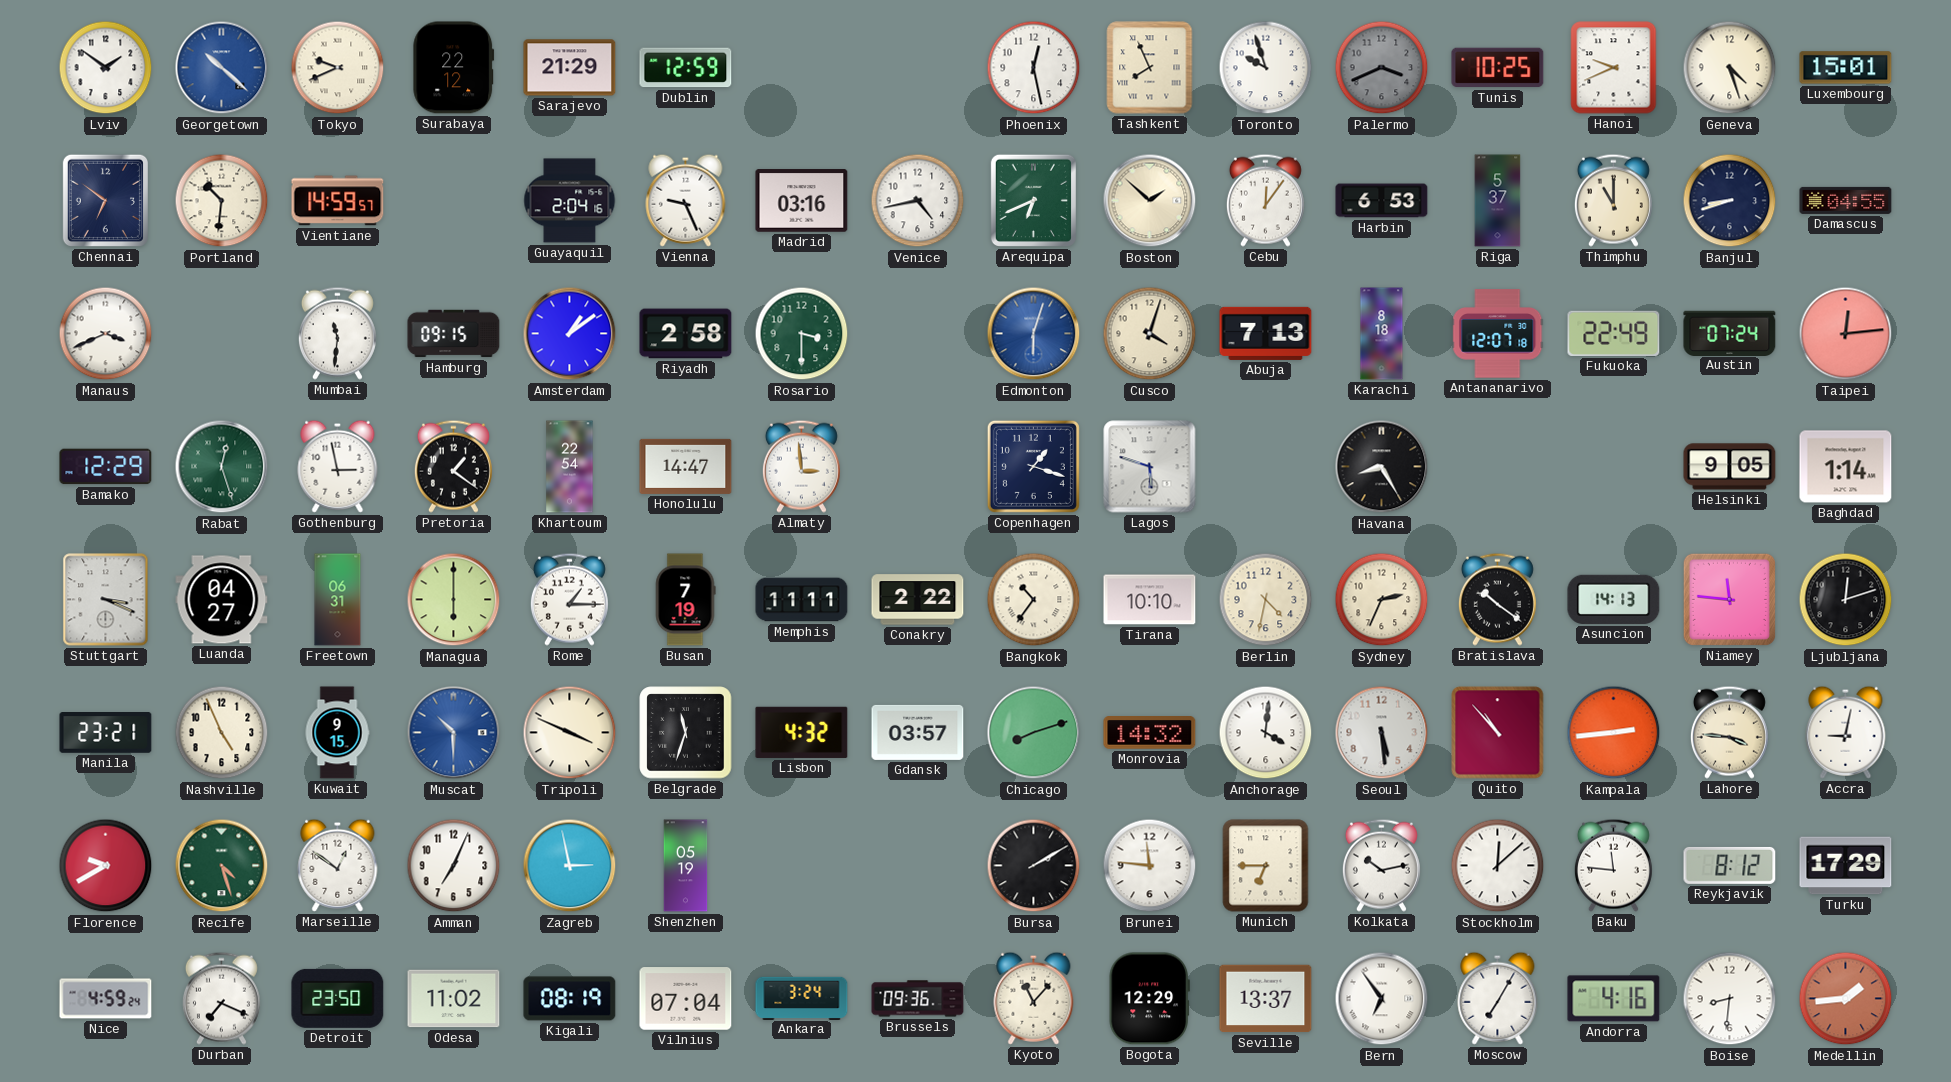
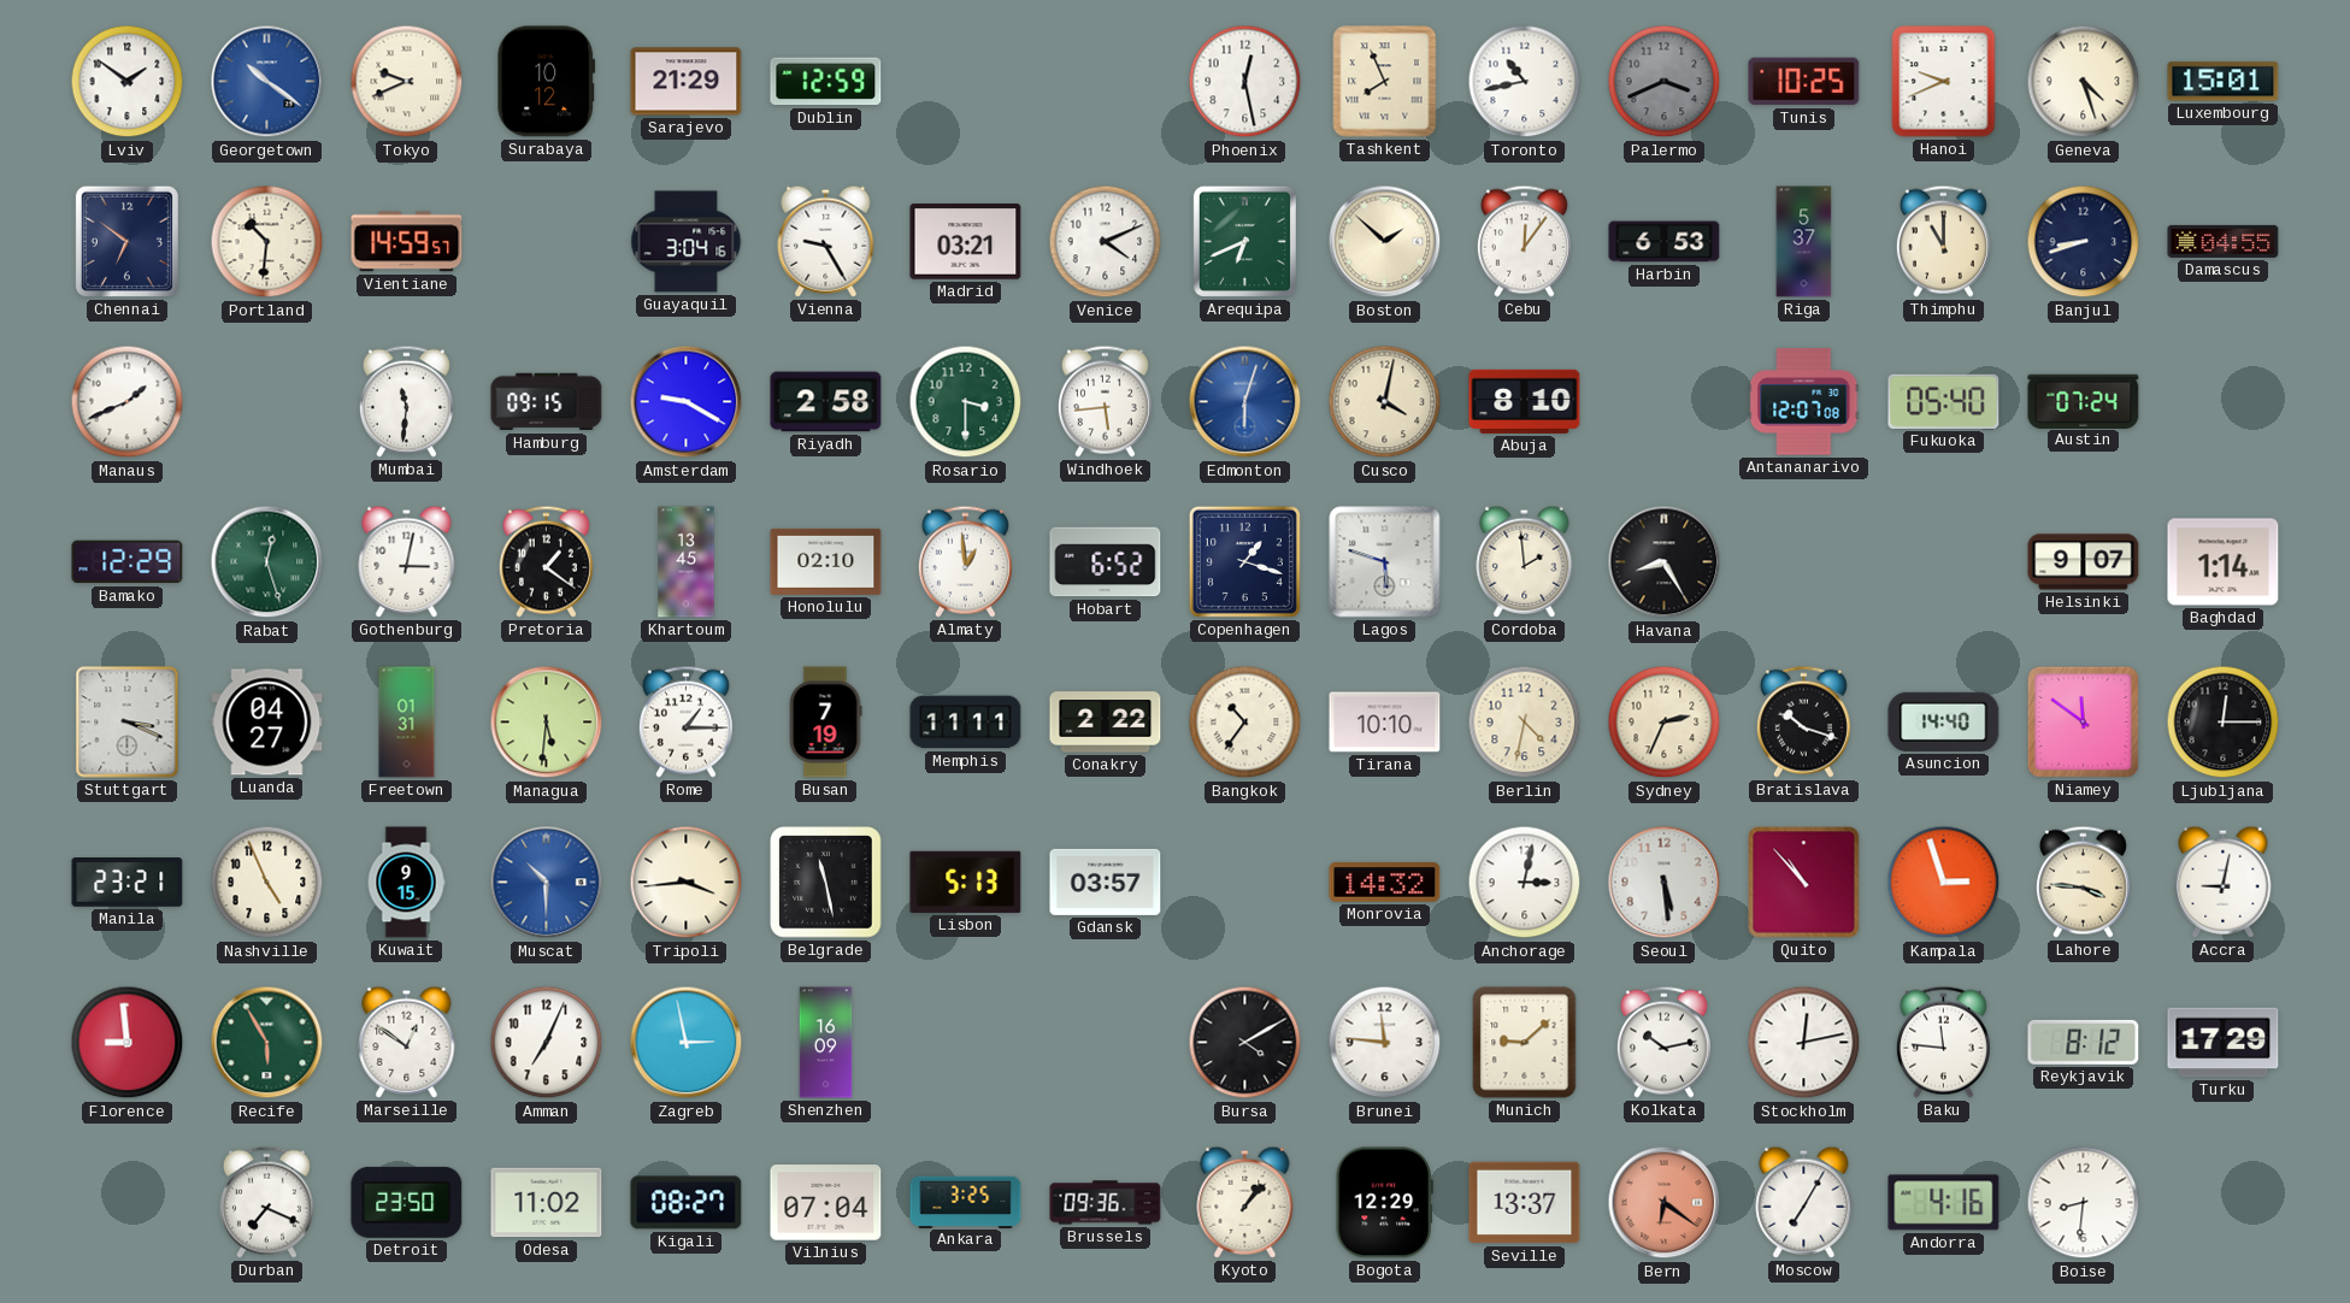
Georgetown: 10:22 -> 10:21
Surabaya: 22:12 -> 10:12
Toronto: 9:57 -> 10:43
Guayaquil: 2:04 -> 3:04
Vienna: 9:26 -> 9:25
Madrid: 03:16 -> 03:21
Venice: 4:43 -> 4:11
Manaus: 3:41 -> 1:41
Amsterdam: 1:09 -> 9:20
Windhoek: none -> 5:44
Cusco: 4:03 -> 4:02
Abuja: 7:13 -> 8:10
Karachi: 8:18 -> none
Antananarivo: 12:07:18 -> 12:07:08
Fukuoka: 22:49 -> 05:40
Taipei: 12:14 -> none
Gothenburg: 2:58 -> 3:02
Khartoum: 22:54 -> 13:45
Honolulu: 14:47 -> 02:10
Almaty: 2:59 -> 12:59
Hobart: none -> 6:52
Cordoba: none -> 1:59
Helsinki: 9:05 -> 9:07
Freetown: 06:31 -> 01:31
Managua: 6:00 -> 5:31
Bratislava: 10:21 -> 10:18
Asuncion: 14:13 -> 14:40
Niamey: 11:46 -> 11:51
Ljubljana: 12:12 -> 12:15
Tripoli: 3:49 -> 3:44
Belgrade: 11:33 -> 11:28
Lisbon: 4:32 -> 5:13
Chicago: 8:12 -> none
Anchorage: 4:01 -> 3:02
Kampala: 2:44 -> 2:57
Florence: 9:40 -> 8:59
Recife: 4:27 -> 5:55
Shenzhen: 05:19 -> 16:09
Bursa: 2:10 -> 4:10
Munich: 6:45 -> 9:08
Stockholm: 12:08 -> 12:13
Nice: 4:59 -> none
Kigali: 08:19 -> 08:27
Ankara: 3:24 -> 3:25
Kyoto: 11:07 -> 1:07
Bern: 6:54 -> 6:21
Bern dial: white -> salmon
Medellin: 1:44 -> none
